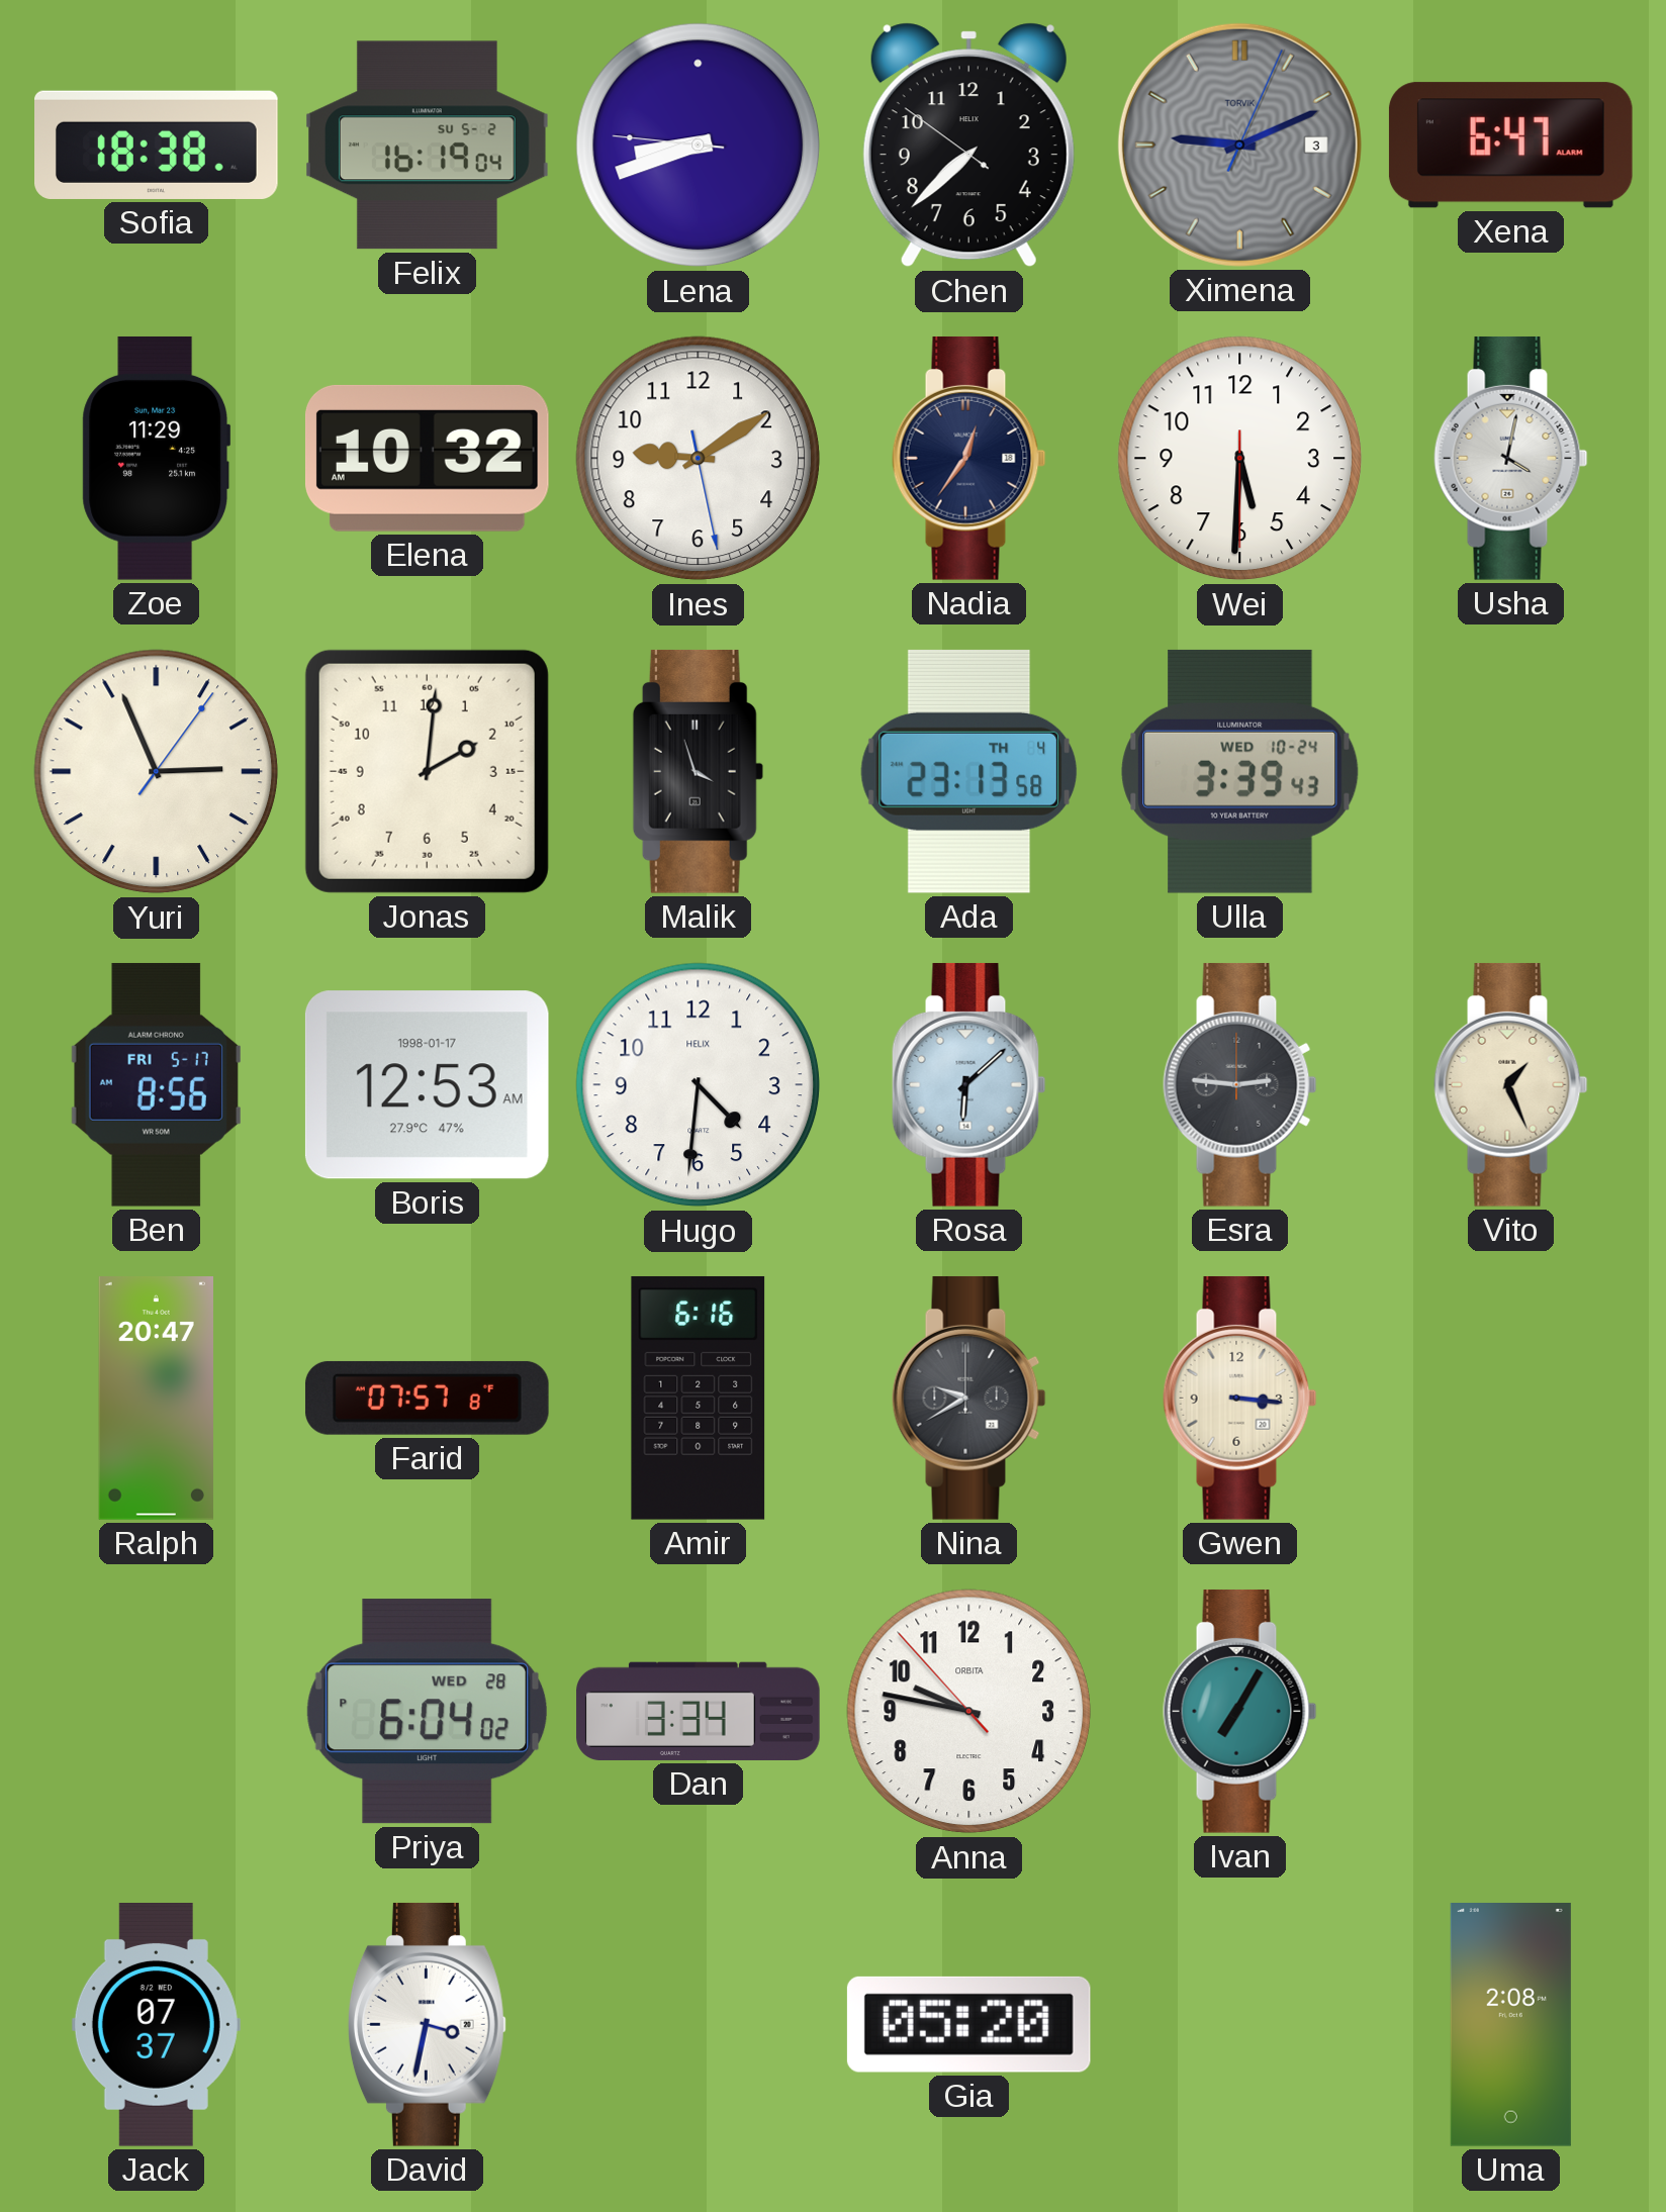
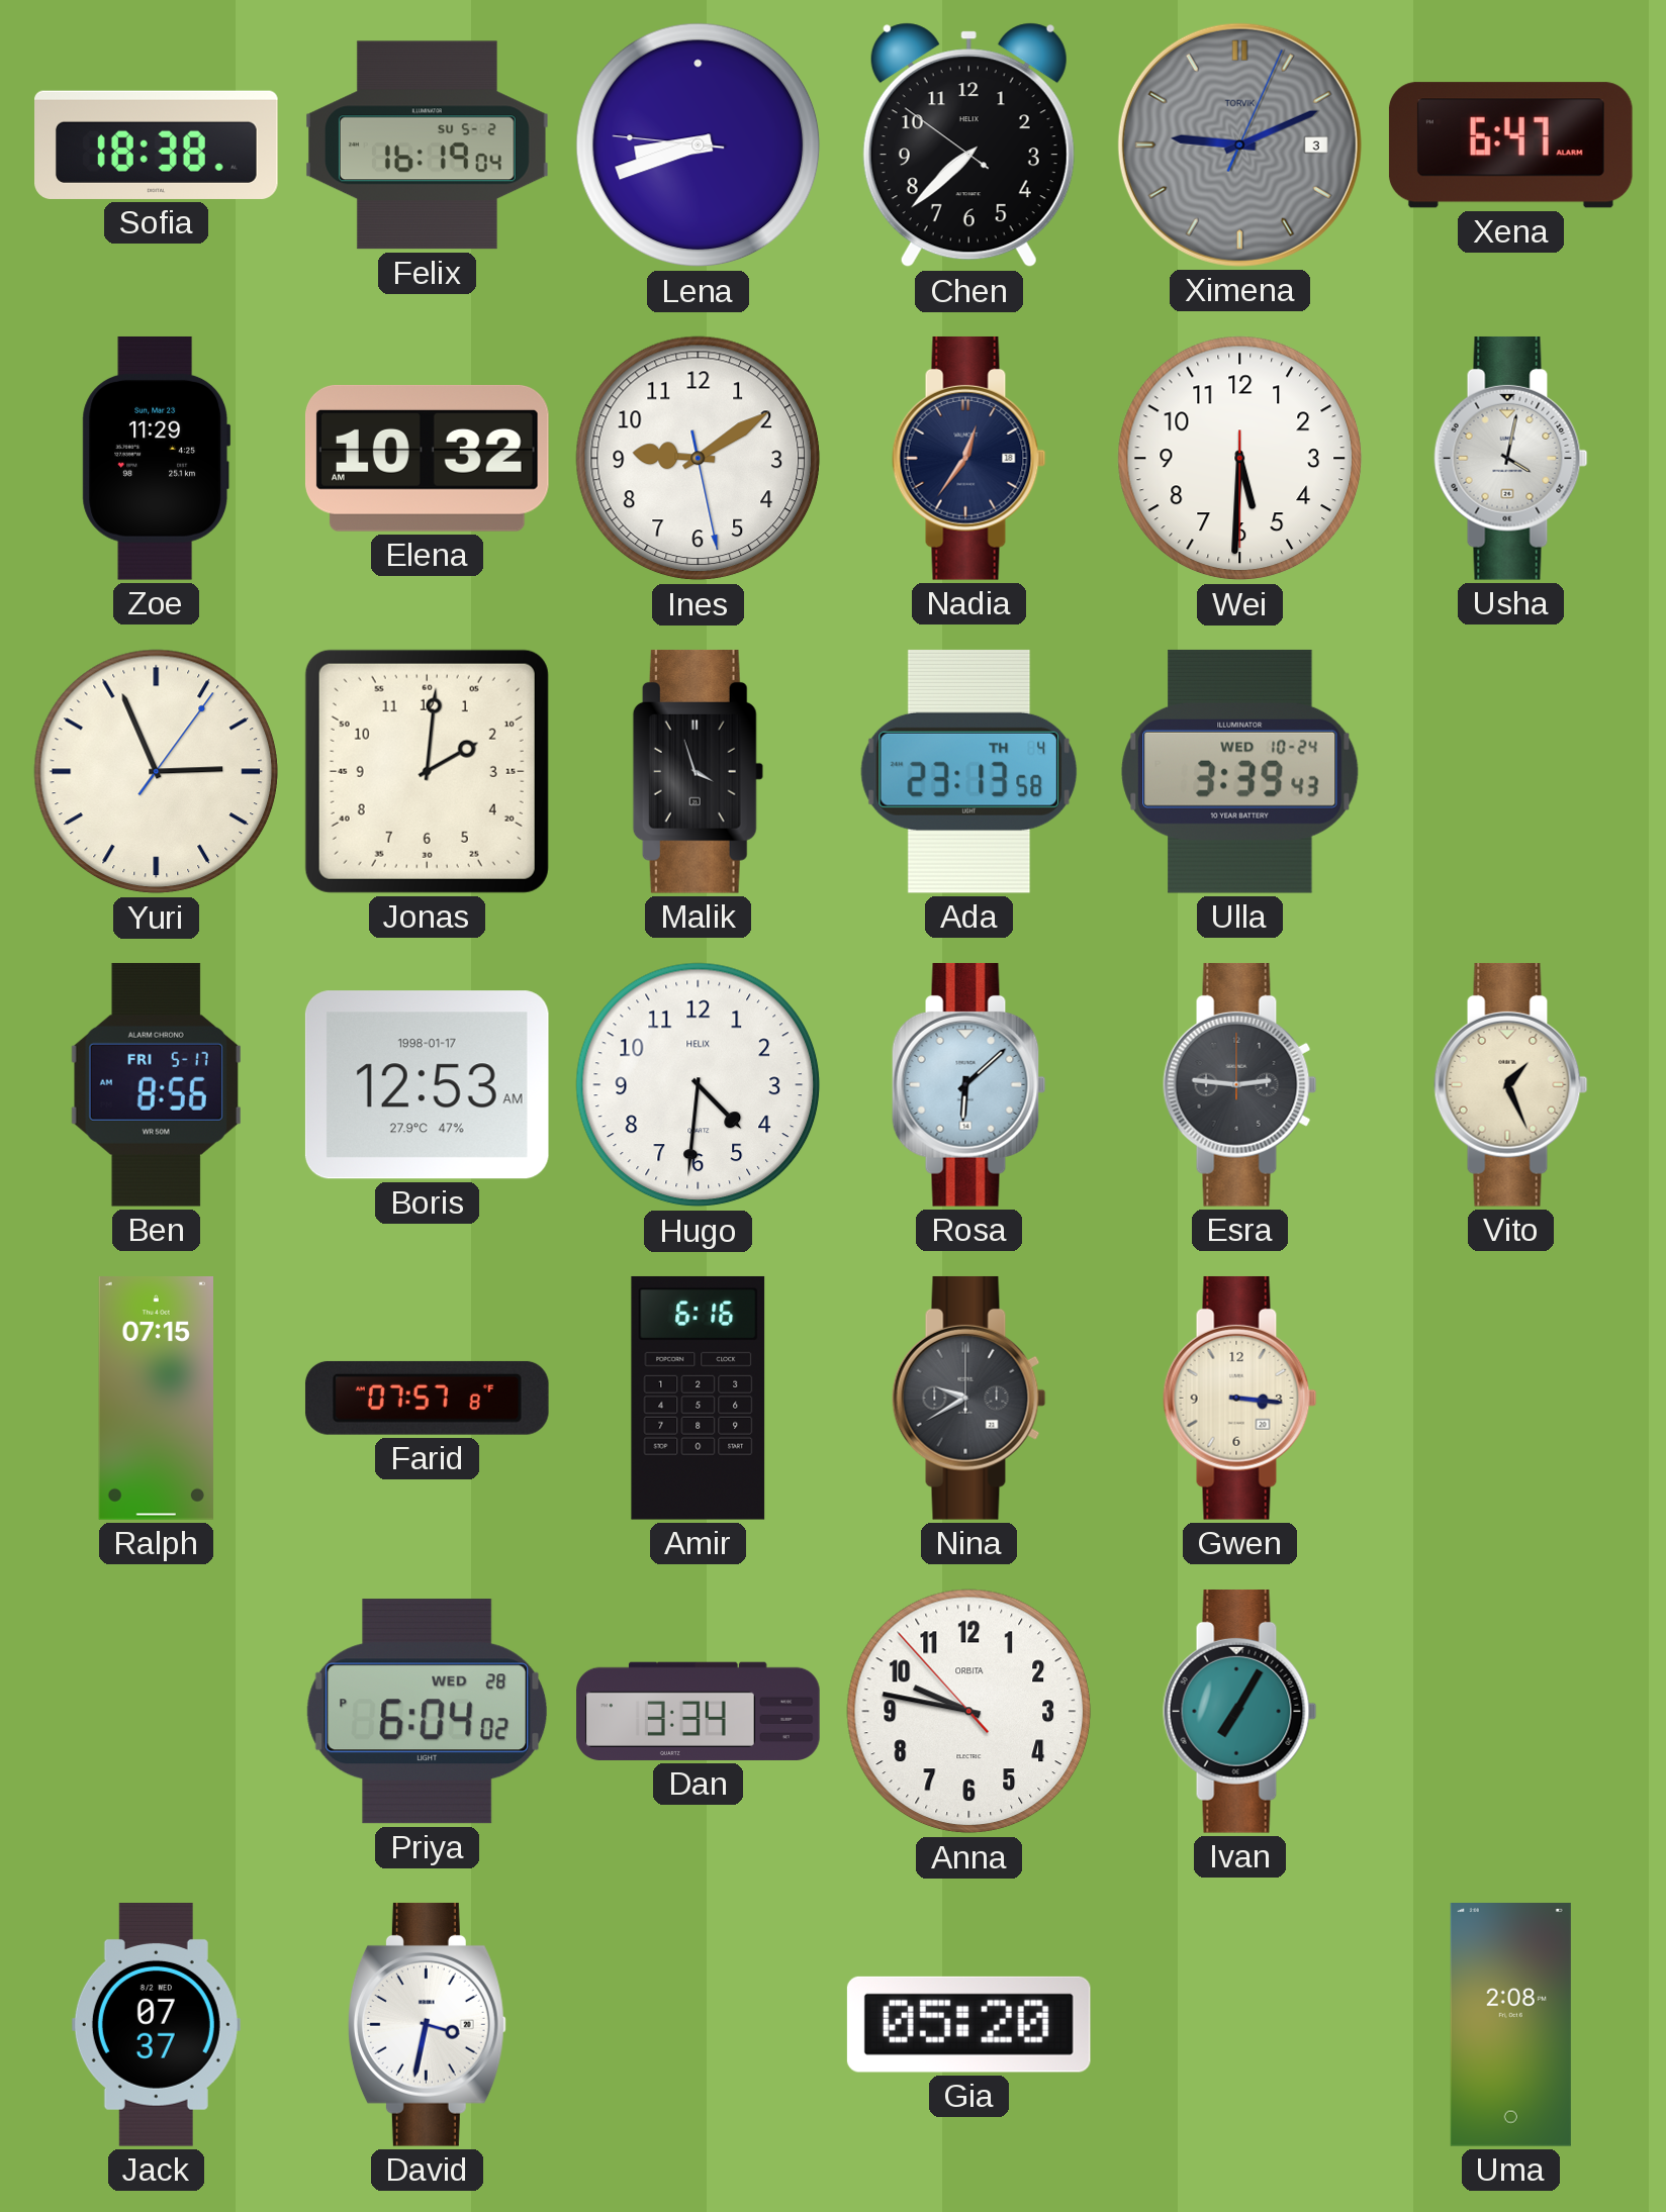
Ralph: 20:47 -> 07:15
